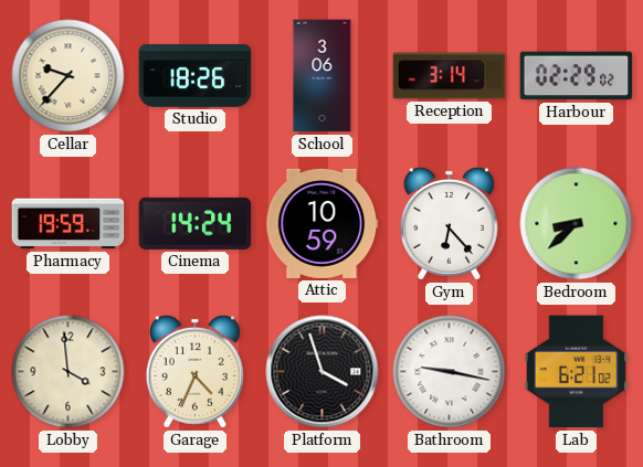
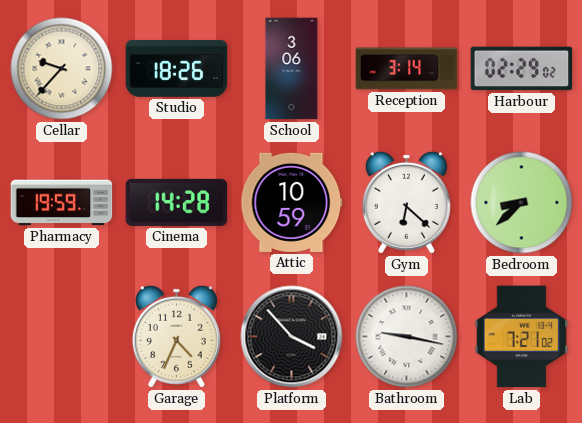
Cinema: 14:24 -> 14:28
Gym: 6:23 -> 6:22
Lobby: 3:59 -> none
Platform: 3:57 -> 3:53
Lab: 6:21 -> 7:21
